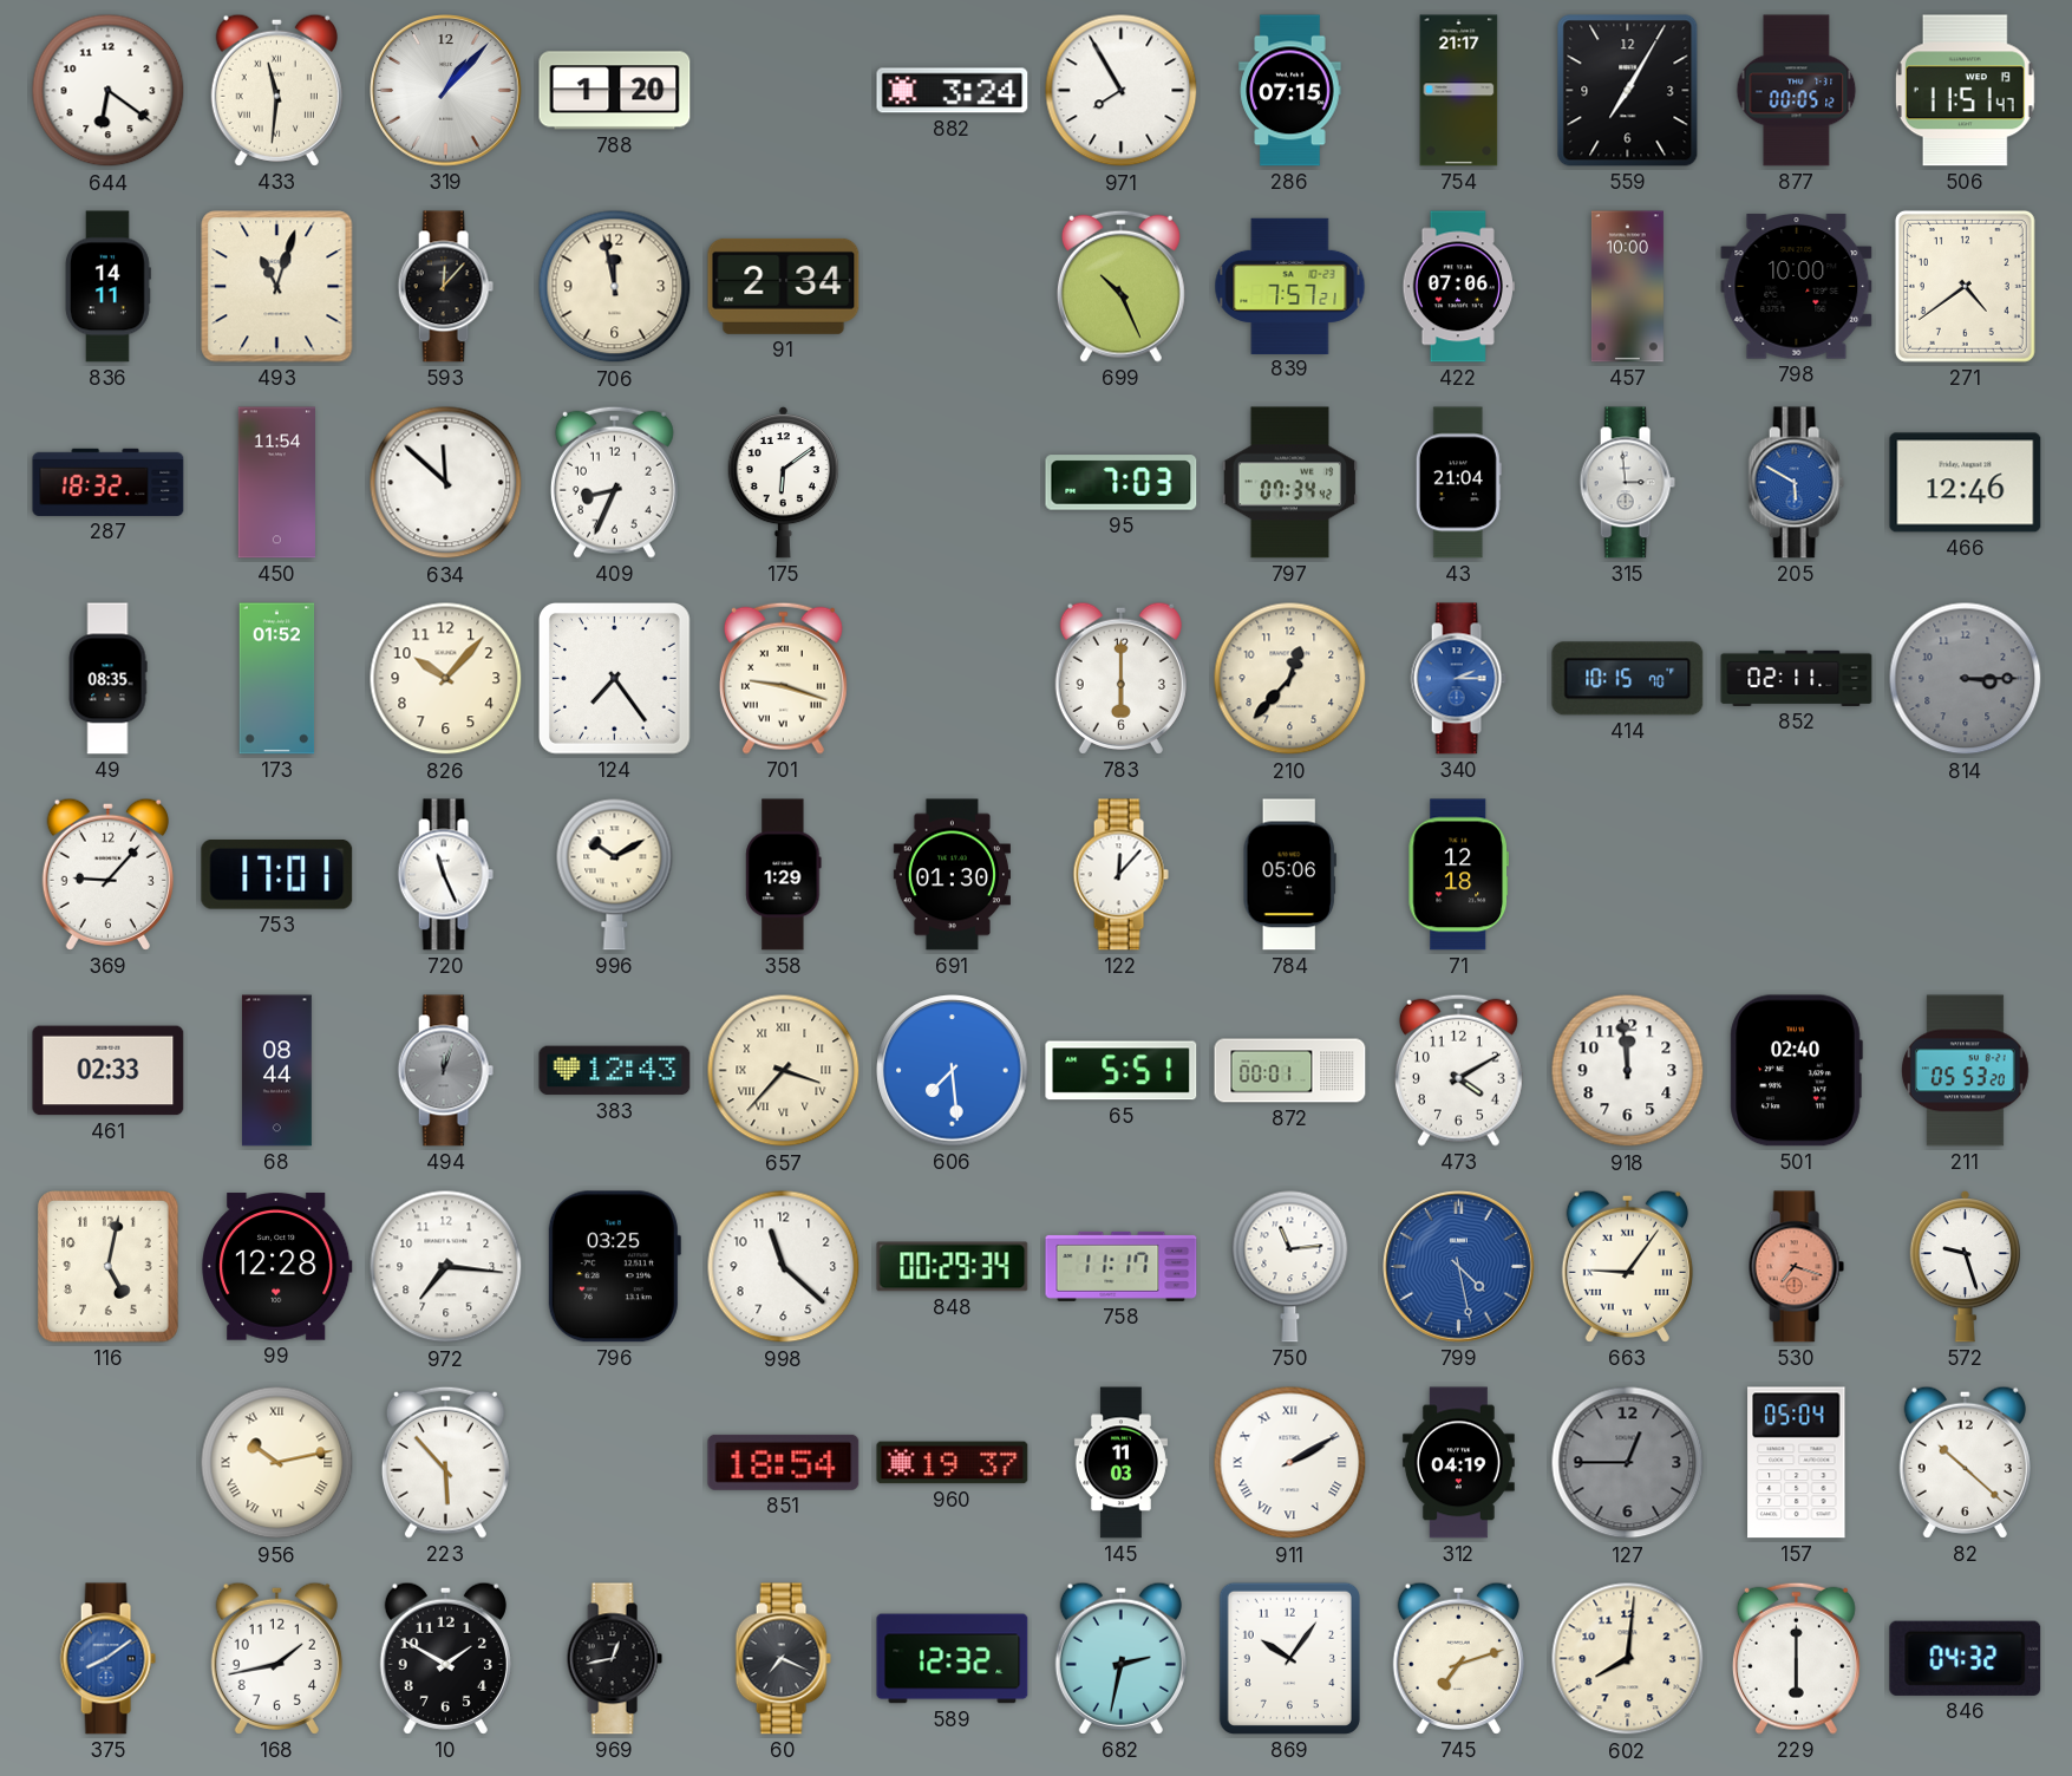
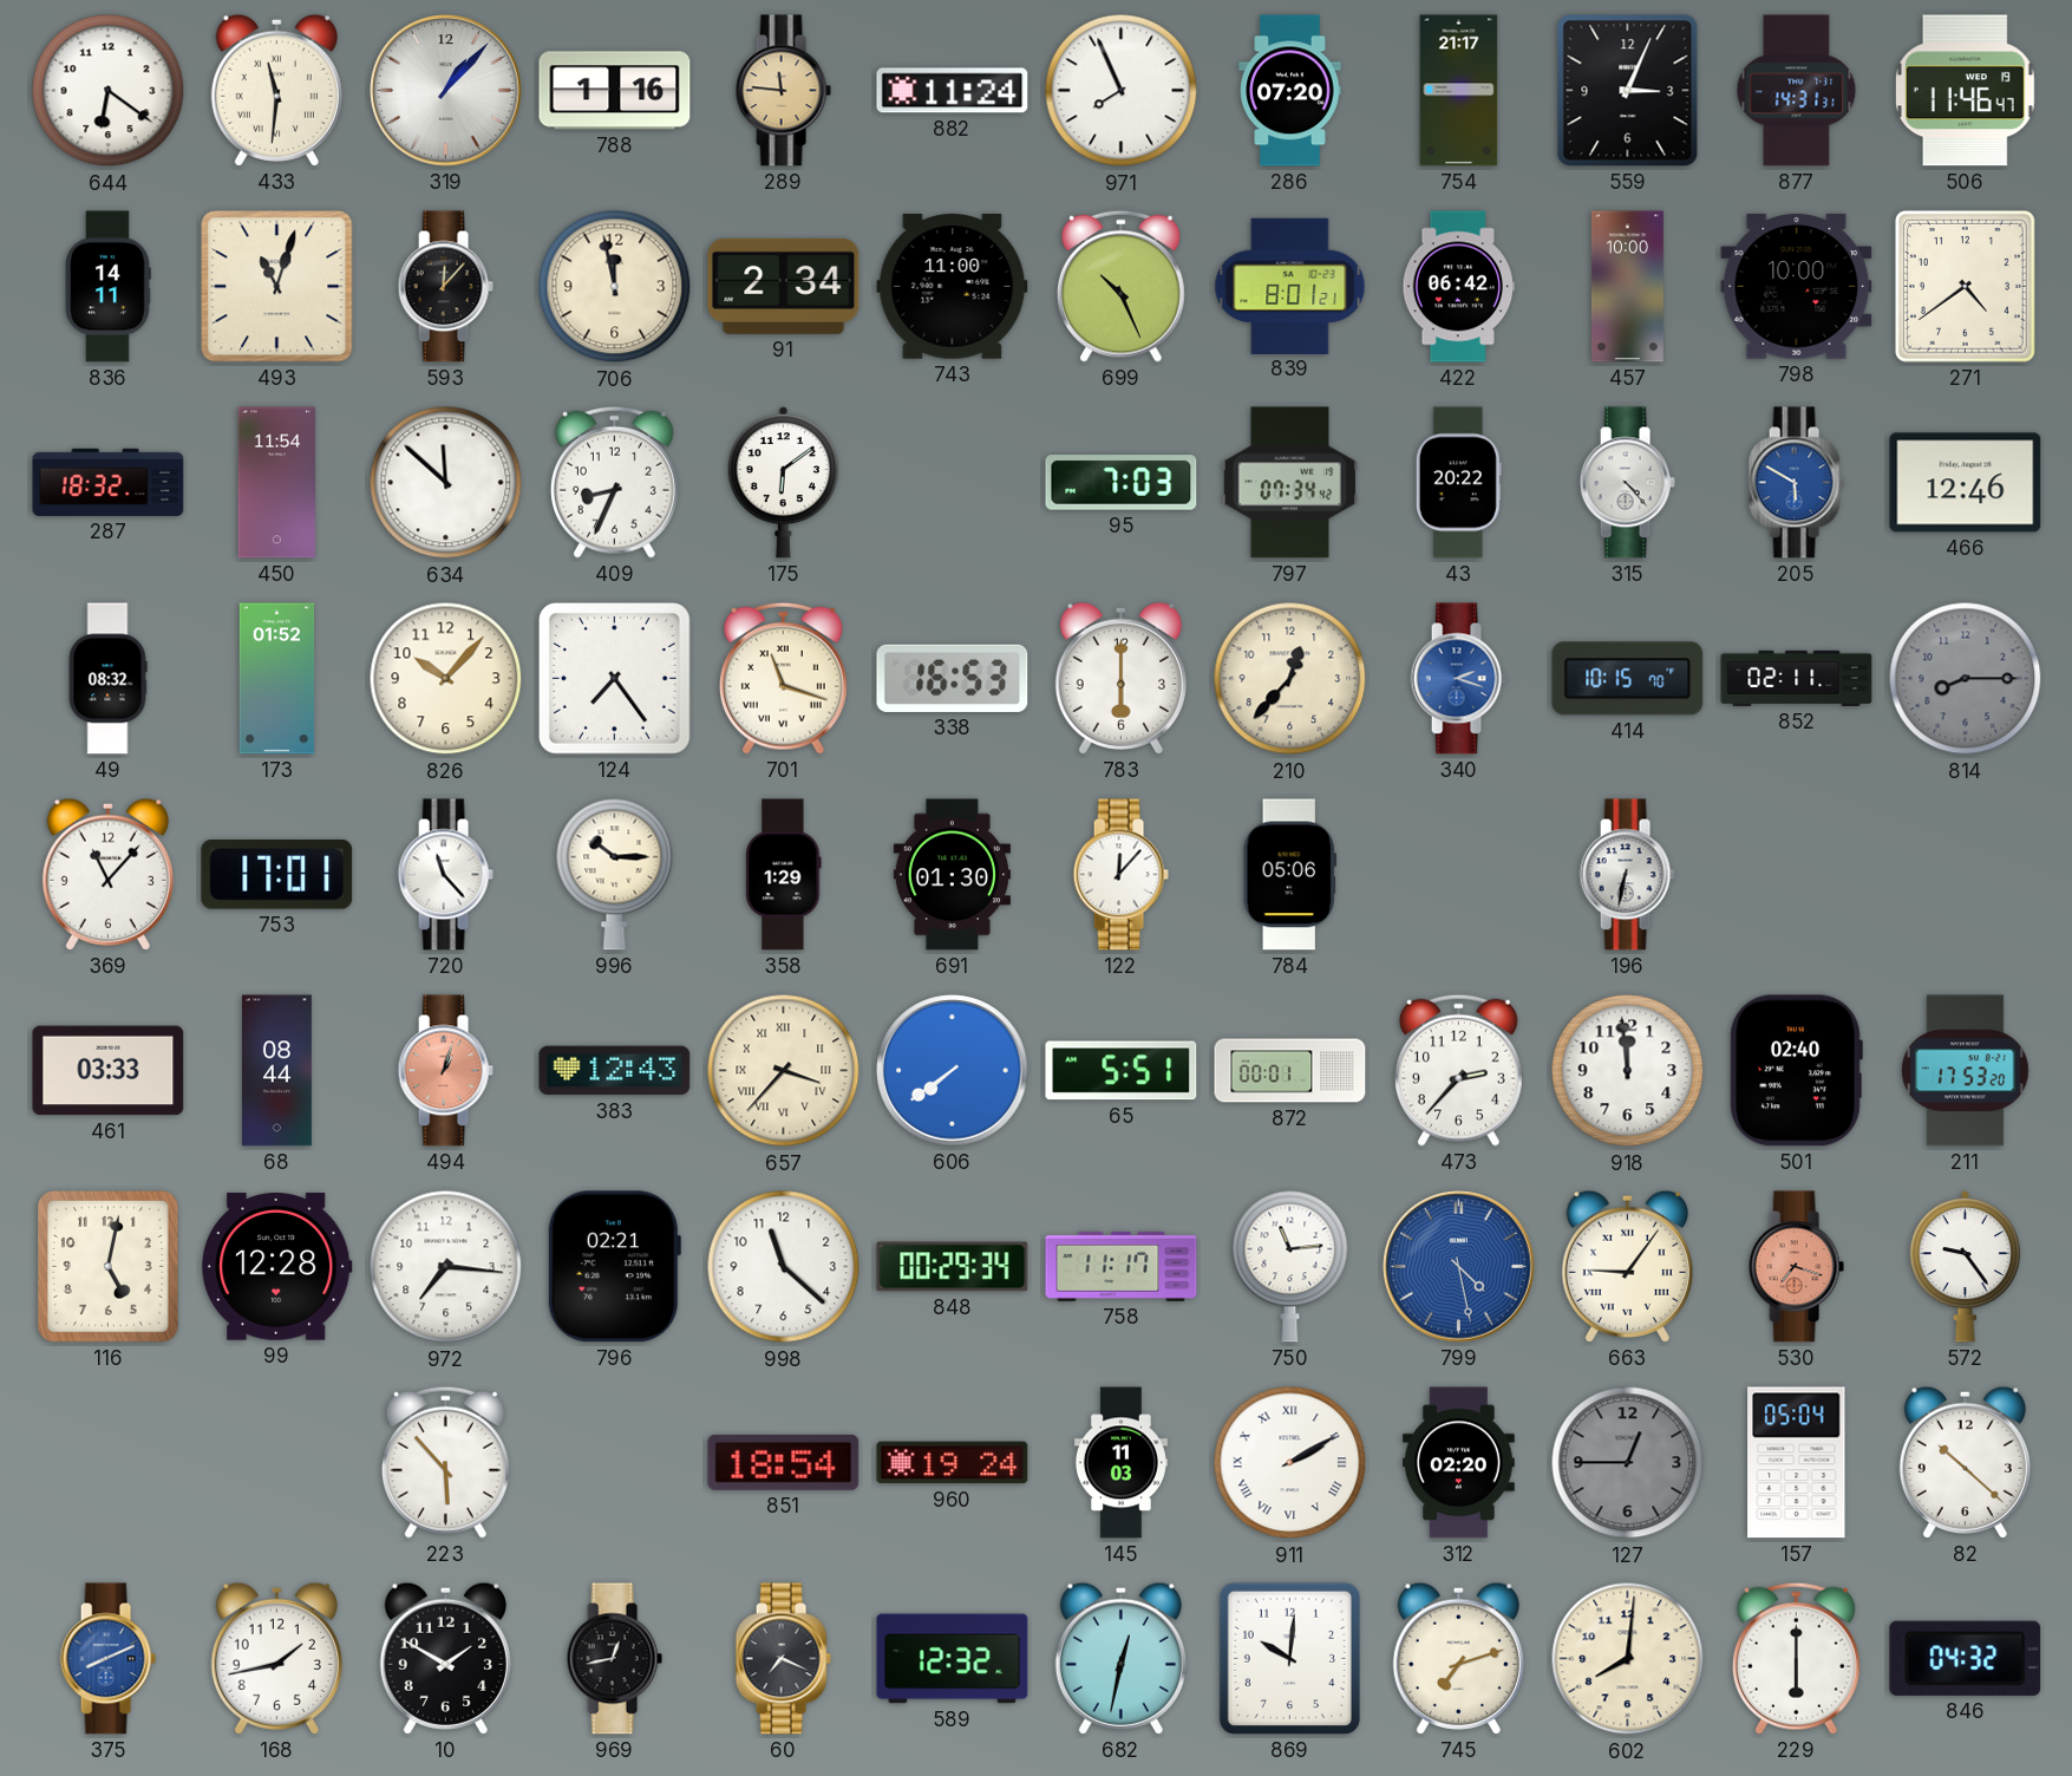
788: 1:20 -> 1:16
289: none -> 11:46
882: 3:24 -> 11:24
971: 7:55 -> 7:56
286: 07:15 -> 07:20
559: 7:05 -> 3:04
877: 00:05 -> 14:31
506: 11:51 -> 11:46
743: none -> 11:00
839: 7:57 -> 8:01
422: 07:06 -> 06:42
43: 21:04 -> 20:22
315: 2:59 -> 4:23
49: 08:35 -> 08:32
701: 9:18 -> 11:18
338: none -> 16:53
340: 2:15 -> 2:18
814: 3:15 -> 8:15
369: 9:07 -> 11:07
720: 11:26 -> 11:23
996: 10:10 -> 10:15
71: 12:18 -> none
196: none -> 6:32
461: 02:33 -> 03:33
494: 12:03 -> 1:03
494 dial: grey -> salmon
606: 7:29 -> 7:39
473: 4:10 -> 2:37
211: 05:53 -> 17:53
796: 03:25 -> 02:21
572: 9:27 -> 9:24
956: 10:13 -> none
960: 19:37 -> 19:24
312: 04:19 -> 02:20
375: 8:09 -> 8:11
682: 2:32 -> 12:32
869: 10:06 -> 10:01
